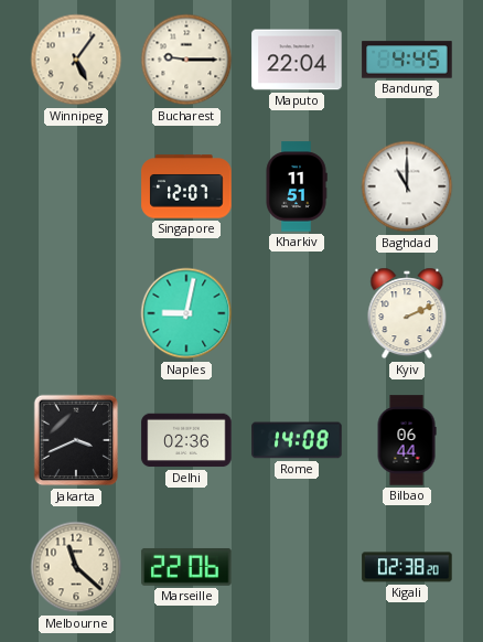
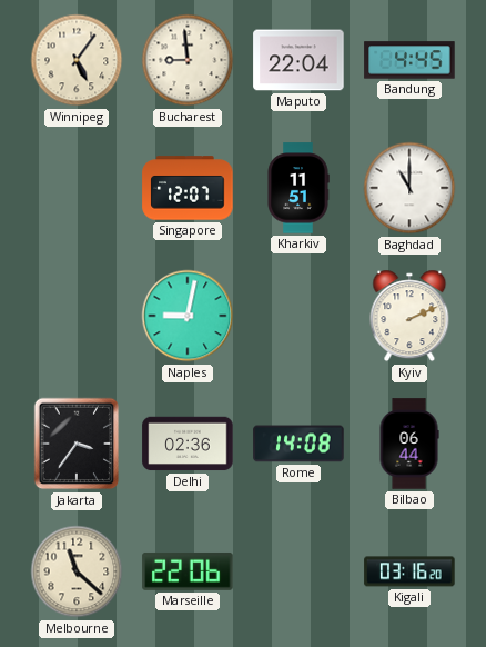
Bucharest: 9:15 -> 8:59
Jakarta: 3:41 -> 3:36
Kigali: 02:38 -> 03:16
